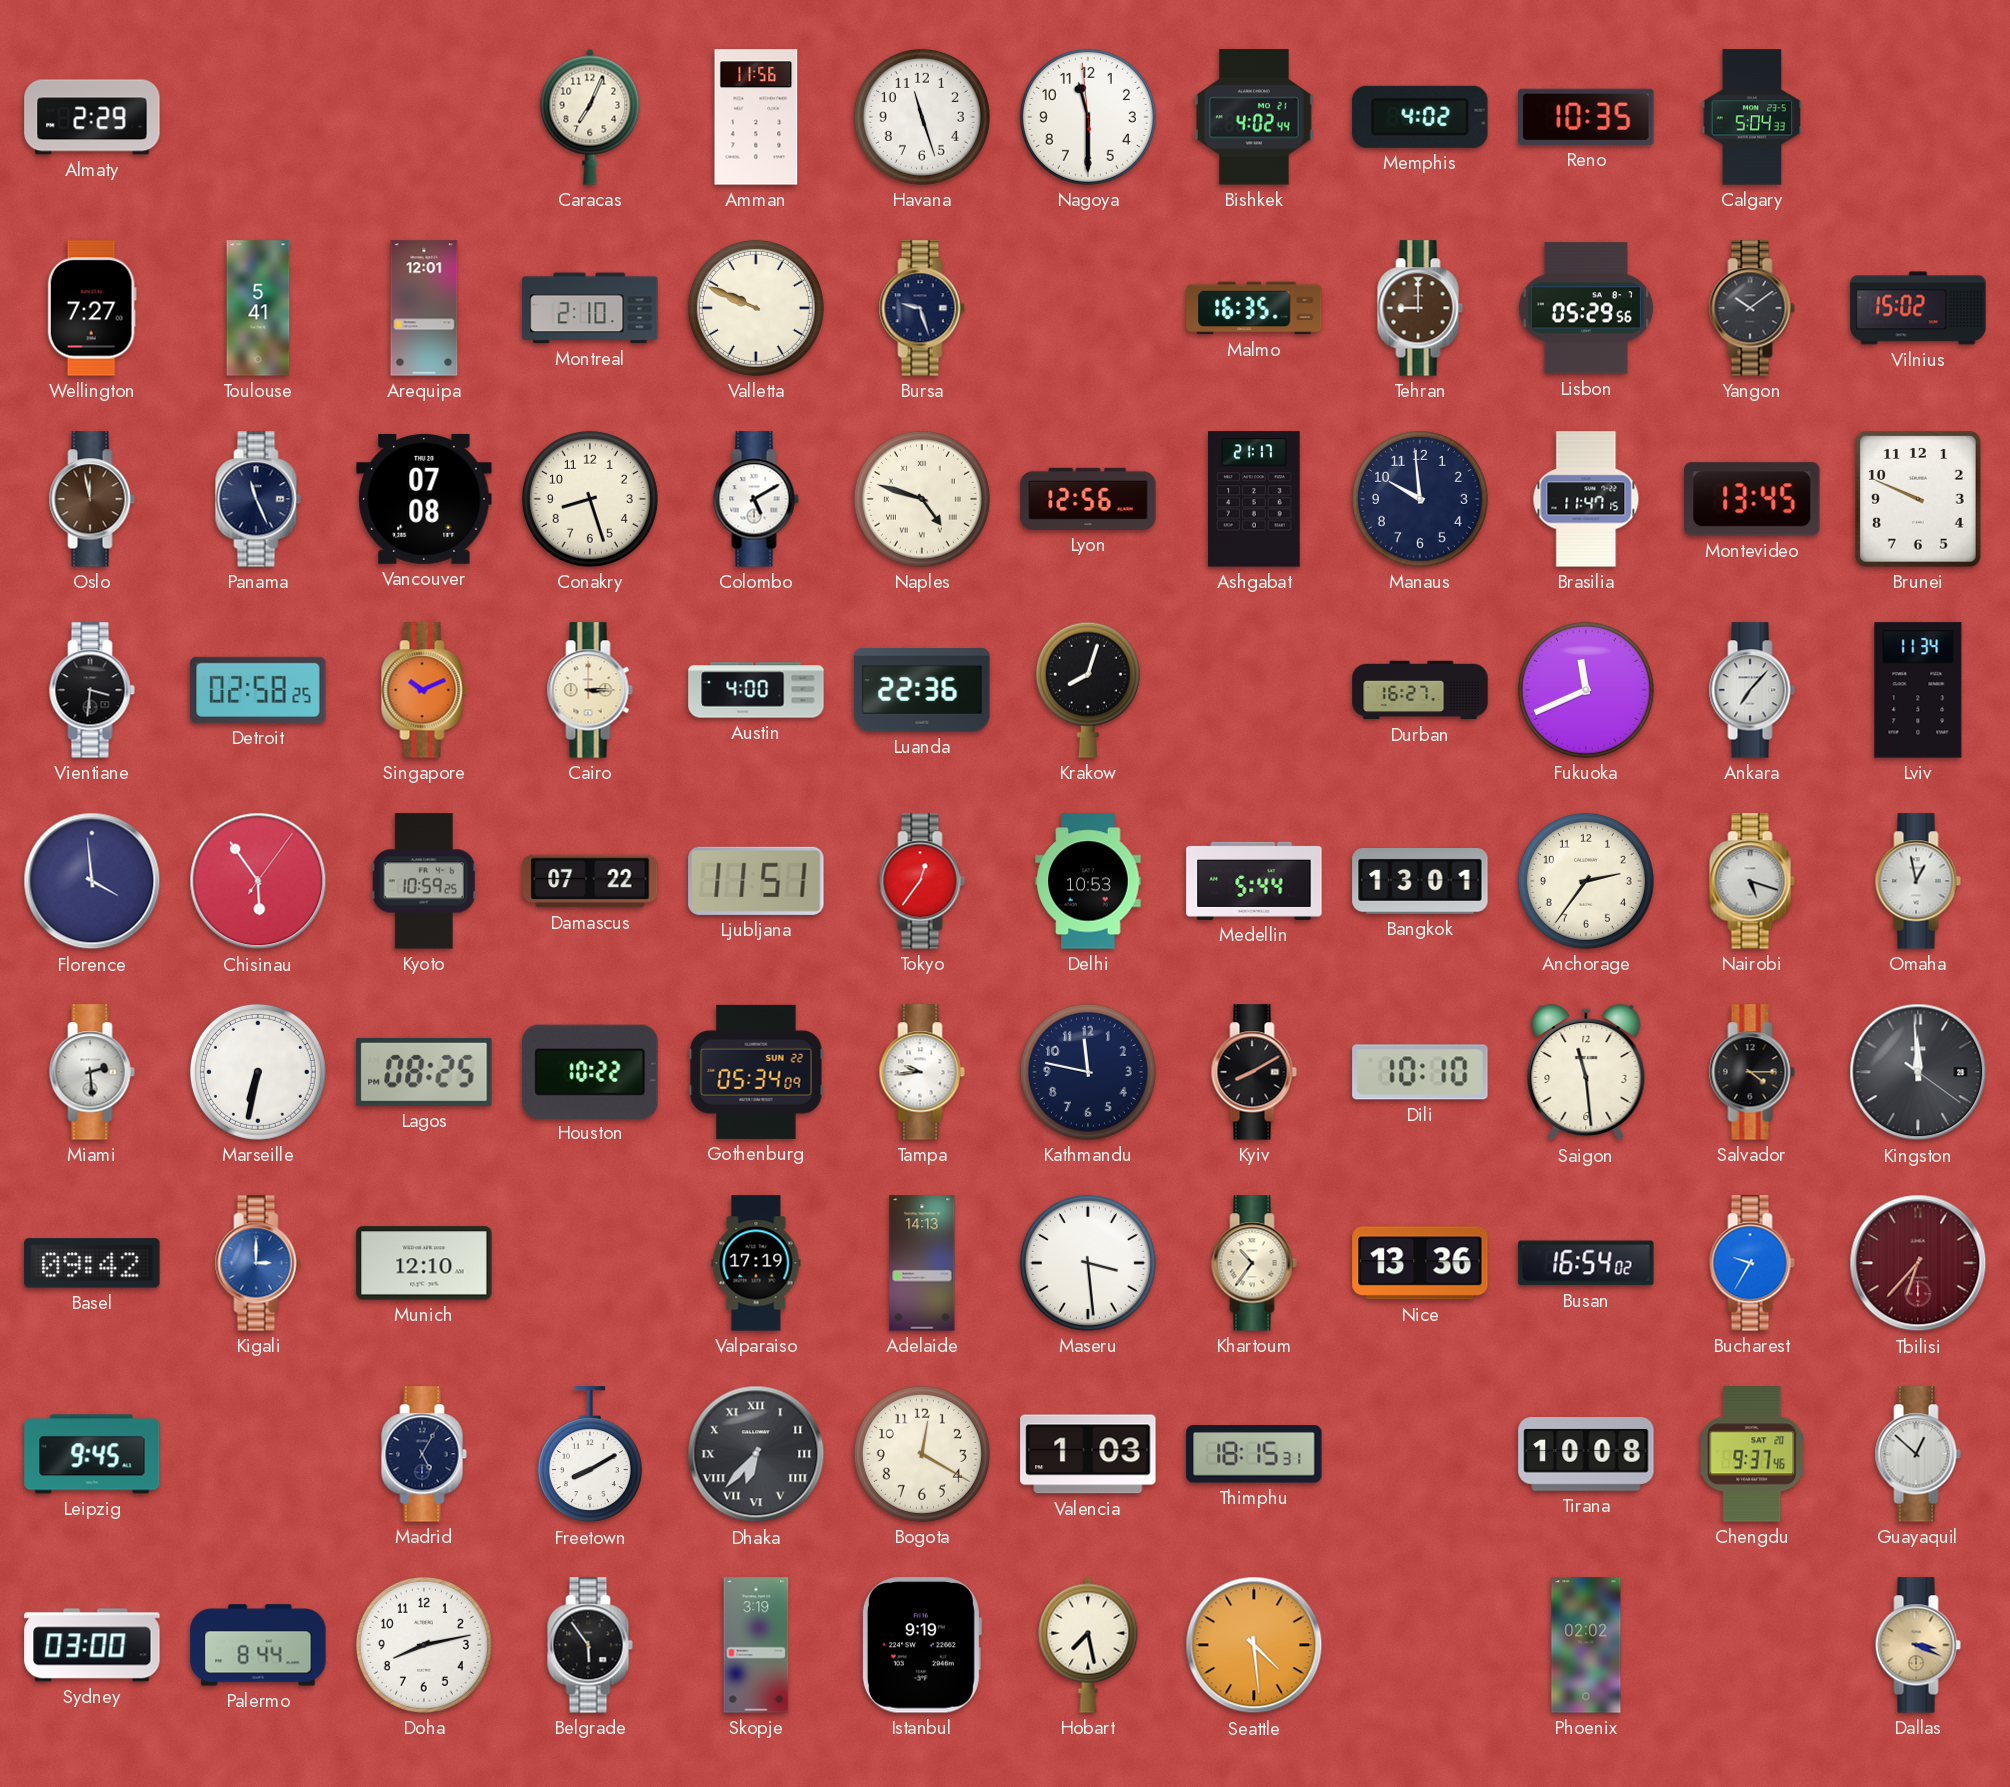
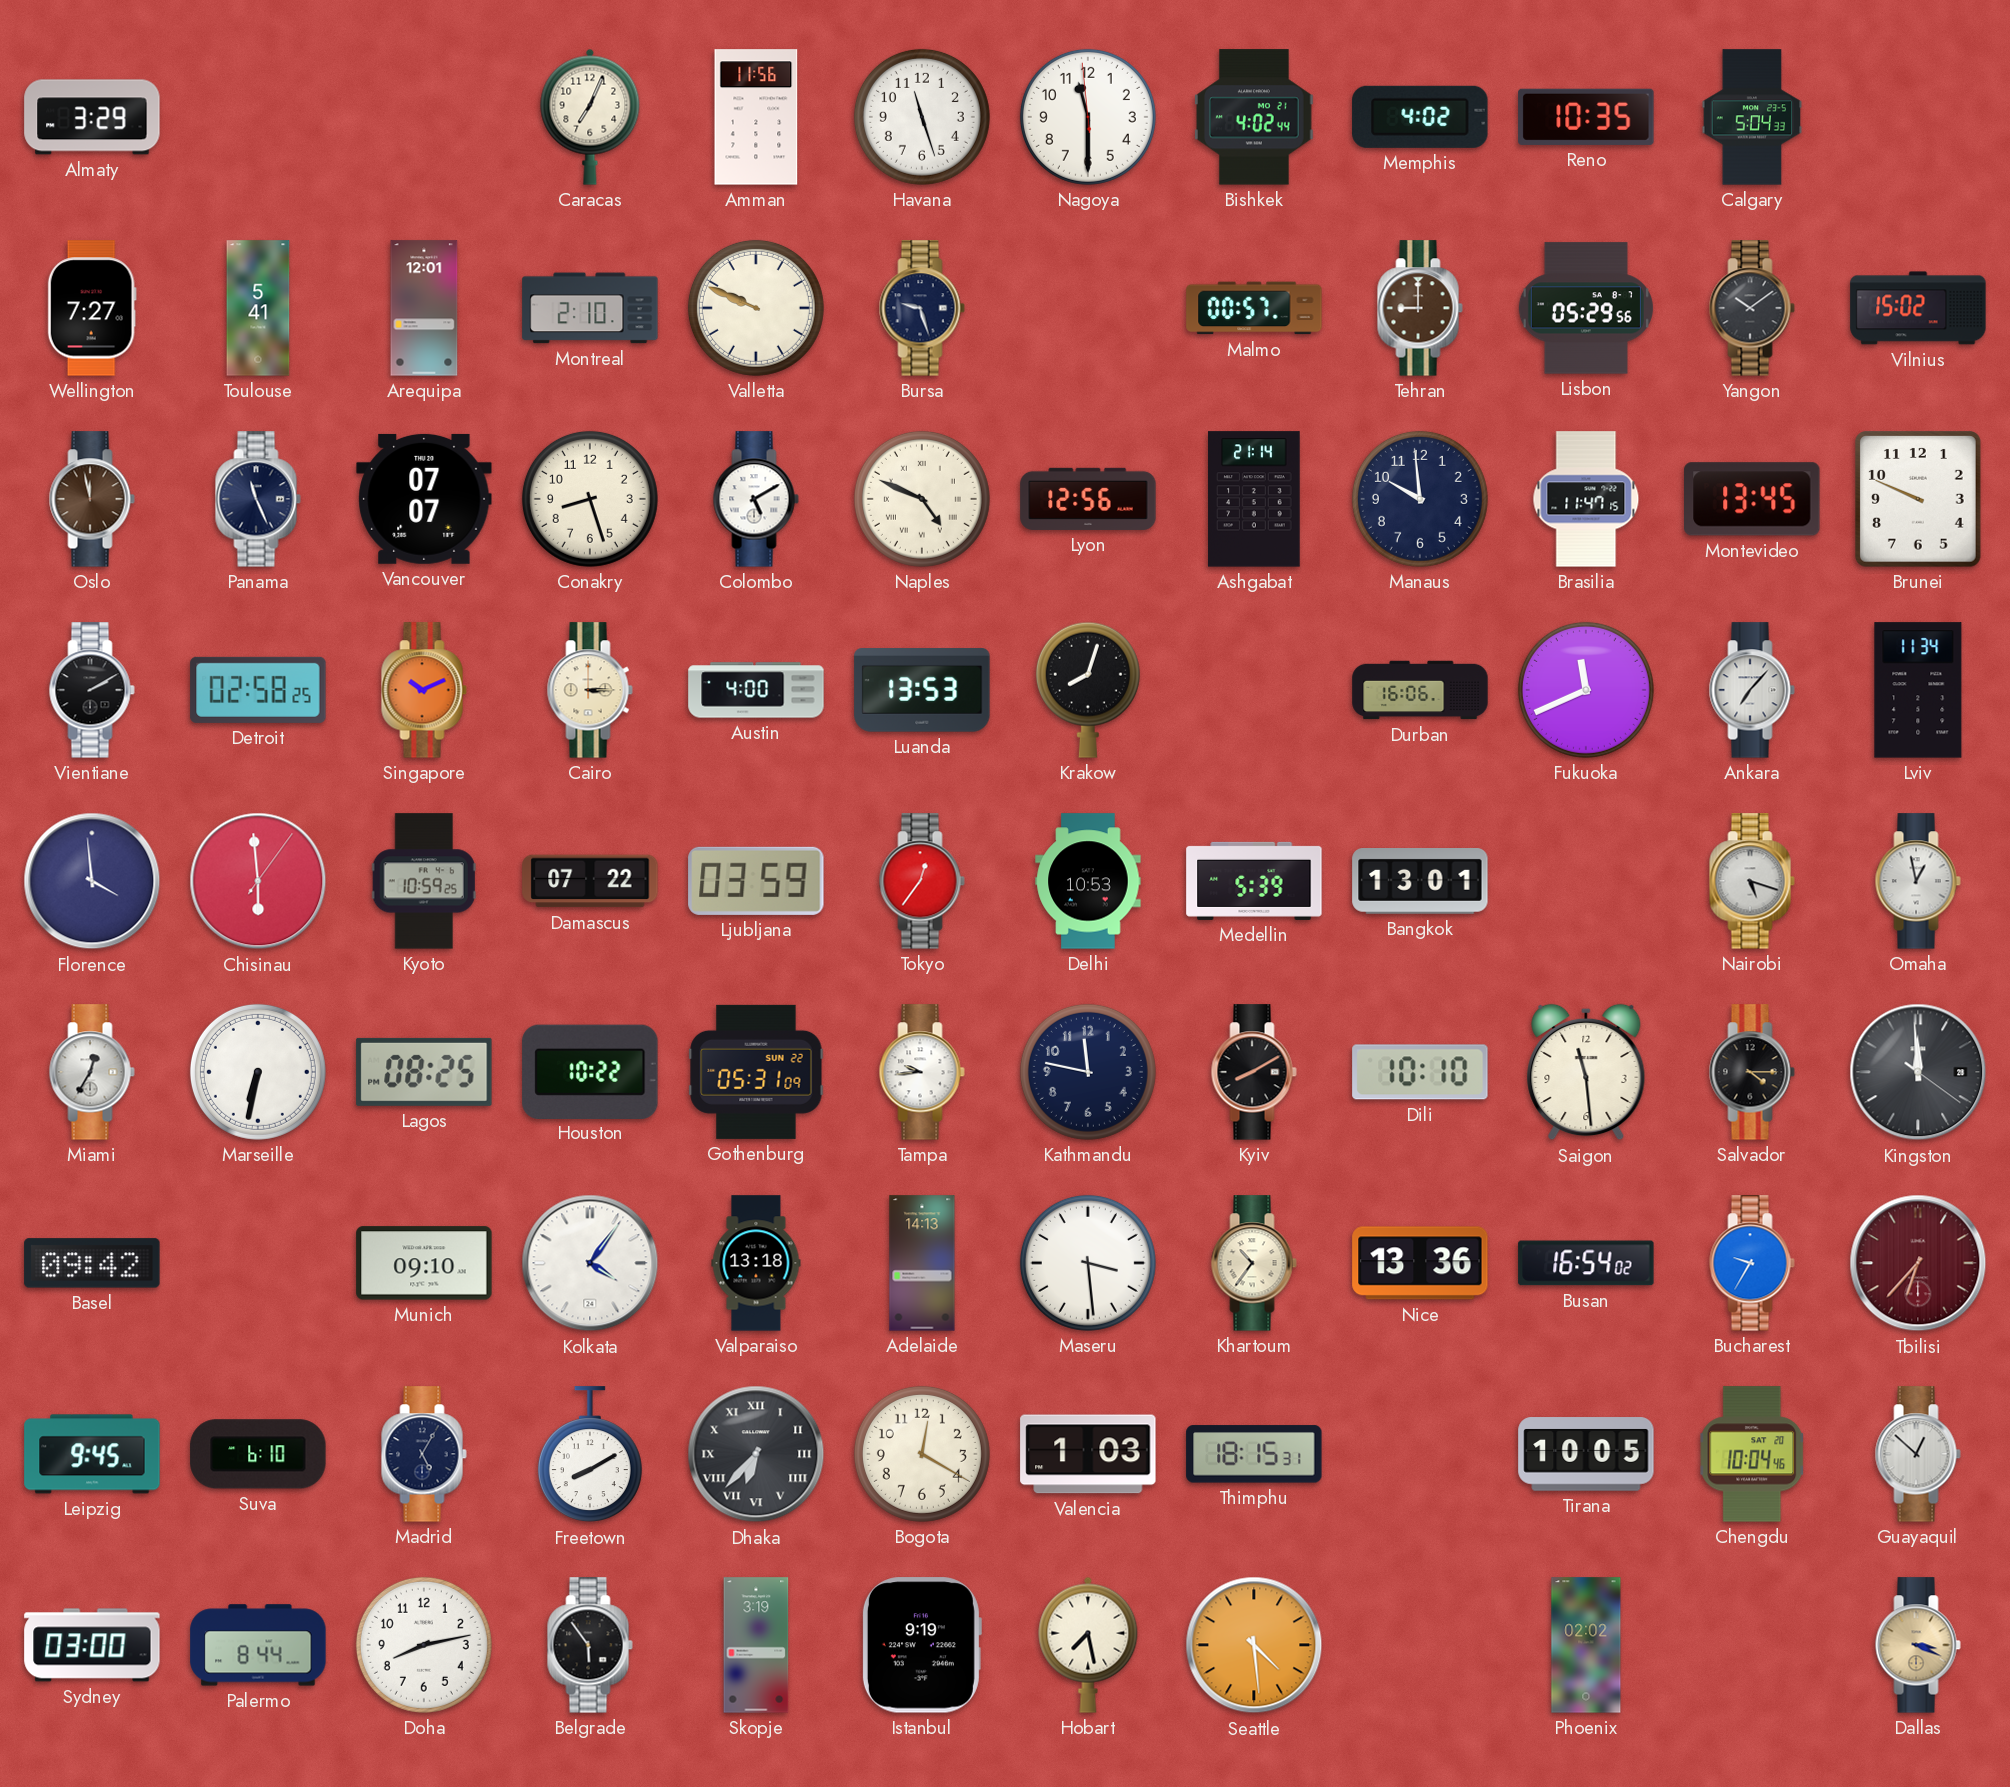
Almaty: 2:29 -> 3:29
Malmo: 16:35 -> 00:57
Vancouver: 07:08 -> 07:07
Naples: 4:48 -> 4:49
Ashgabat: 21:17 -> 21:14
Vientiane: 3:31 -> 2:10
Luanda: 22:36 -> 13:53
Durban: 16:27 -> 16:06
Chisinau: 5:54 -> 5:59
Ljubljana: 11:51 -> 03:59
Medellin: 5:44 -> 5:39
Anchorage: 2:36 -> none
Miami: 2:29 -> 12:35
Gothenburg: 05:34 -> 05:31
Kigali: 3:00 -> none
Munich: 12:10 -> 09:10
Kolkata: none -> 4:06
Valparaiso: 17:19 -> 13:18
Suva: none -> 6:10
Tirana: 10:08 -> 10:05
Chengdu: 9:37 -> 10:04
